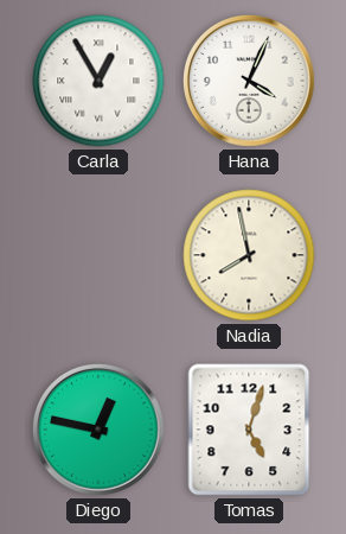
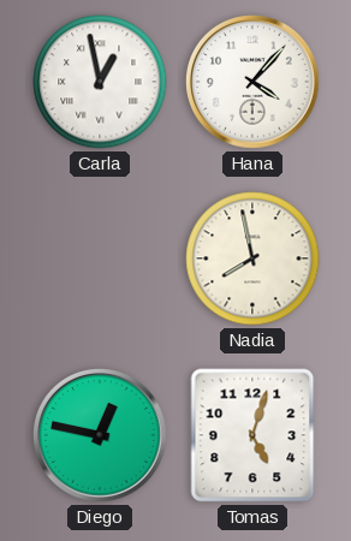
Carla: 12:55 -> 12:58
Hana: 4:04 -> 4:07
